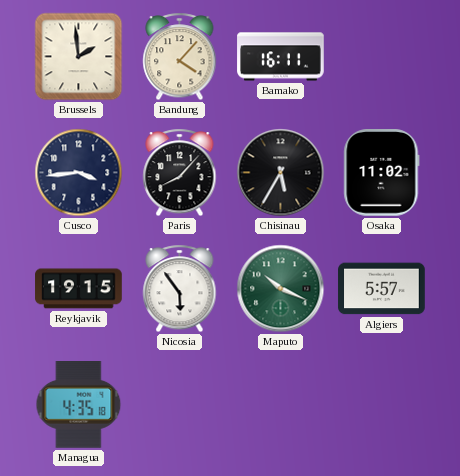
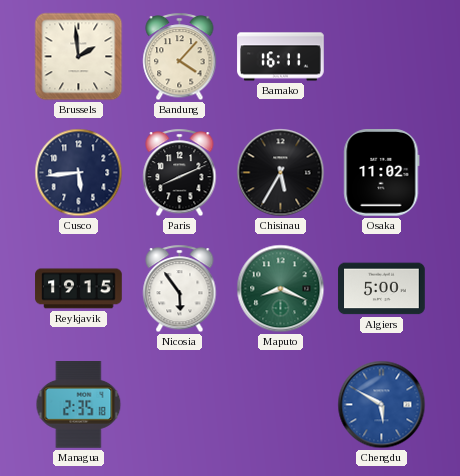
Cusco: 3:44 -> 5:44
Paris: 8:07 -> 8:11
Maputo: 10:19 -> 8:19
Algiers: 5:57 -> 5:00
Managua: 4:35 -> 2:35
Chengdu: none -> 5:50
